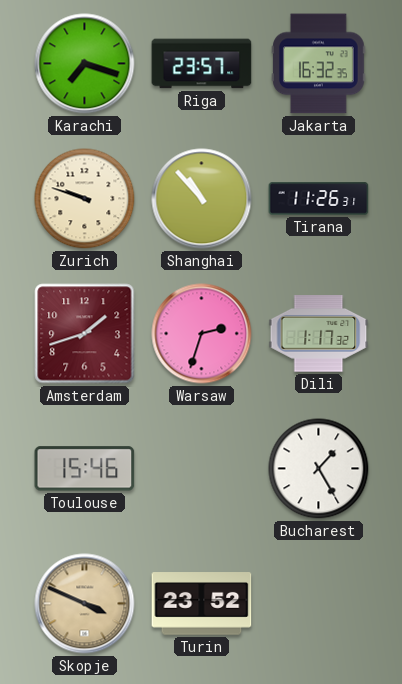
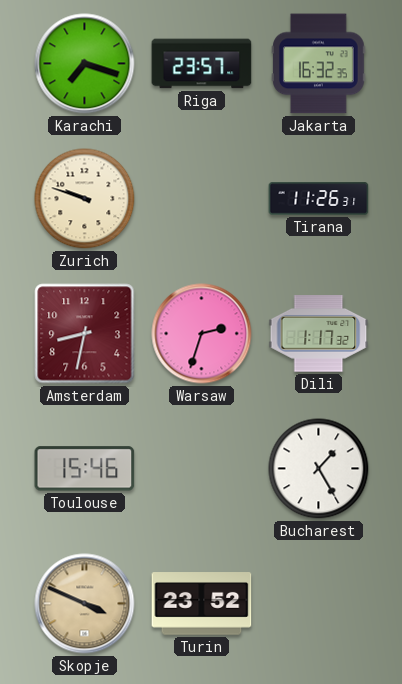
Shanghai: 10:53 -> none
Amsterdam: 1:42 -> 8:32
